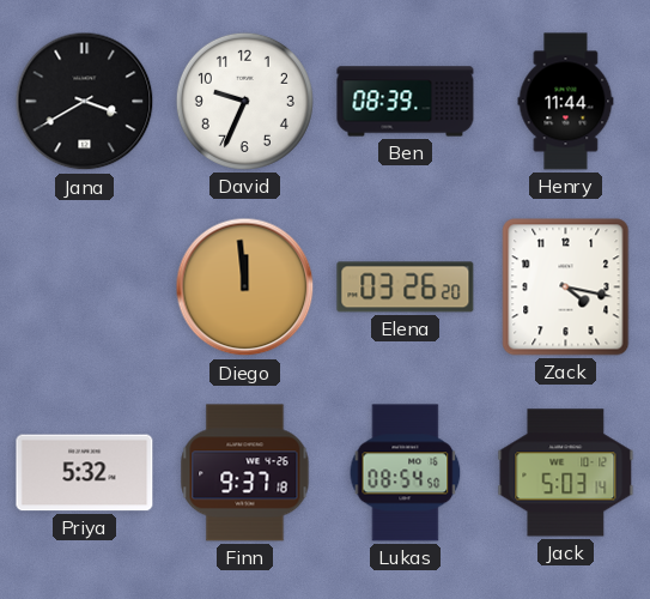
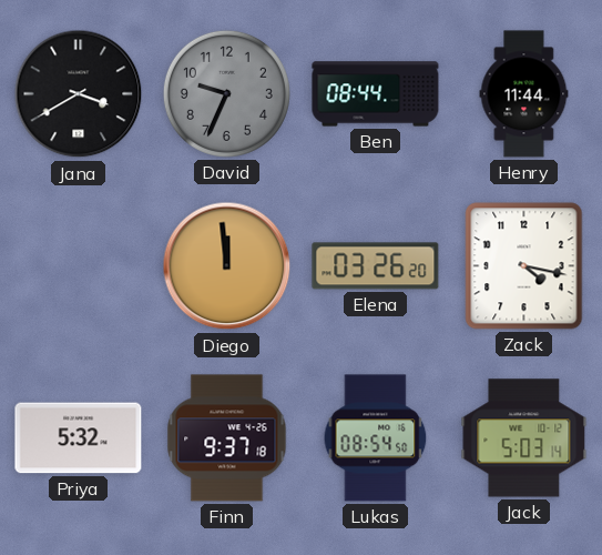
David dial: white -> grey
Ben: 08:39 -> 08:44
